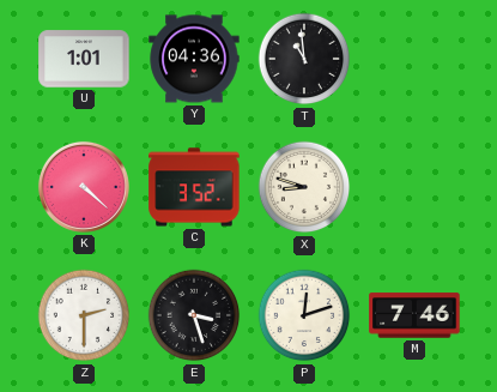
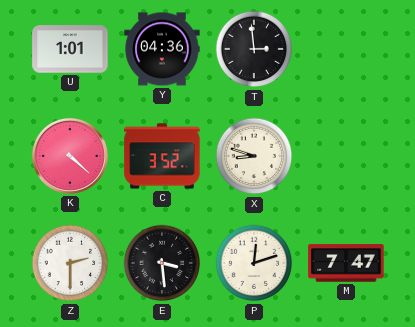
T: 10:59 -> 2:59
E: 3:27 -> 3:29
M: 7:46 -> 7:47
